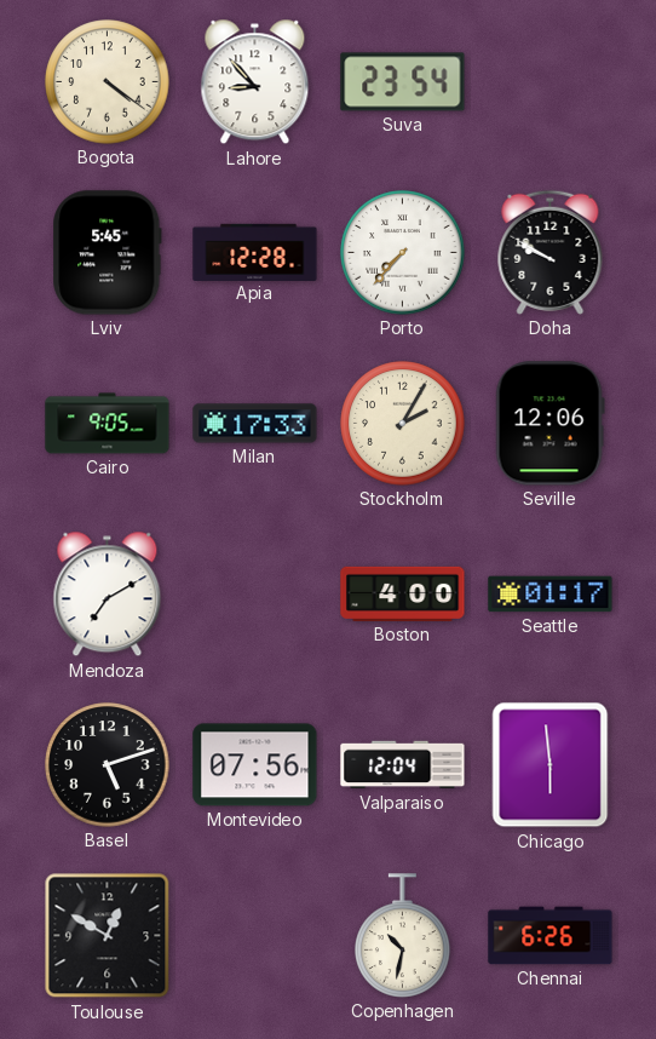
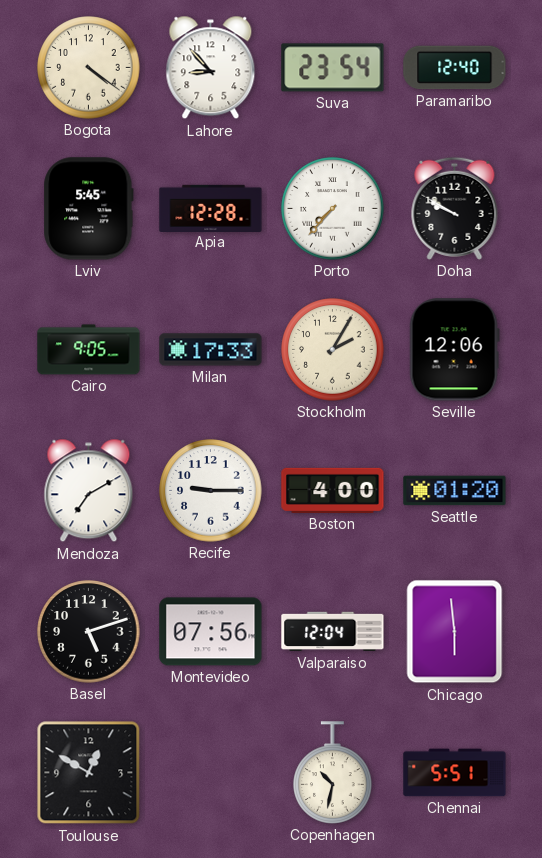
Paramaribo: none -> 12:40
Recife: none -> 9:15
Seattle: 01:17 -> 01:20
Chennai: 6:26 -> 5:51
